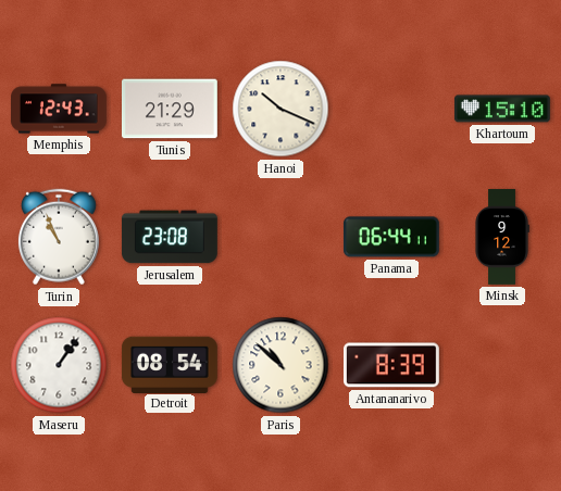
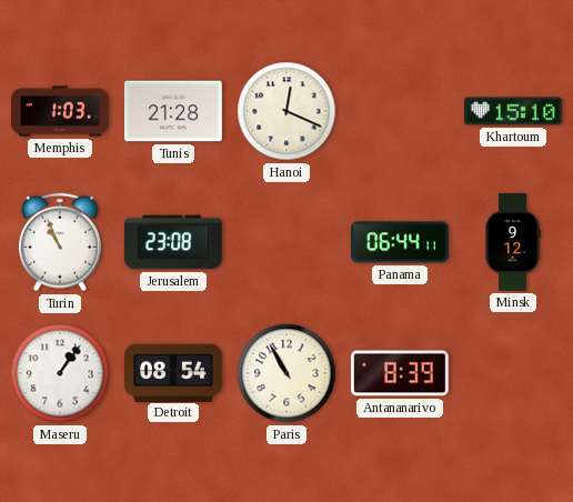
Memphis: 12:43 -> 1:03
Tunis: 21:29 -> 21:28
Hanoi: 10:19 -> 12:19
Paris: 10:52 -> 10:55
